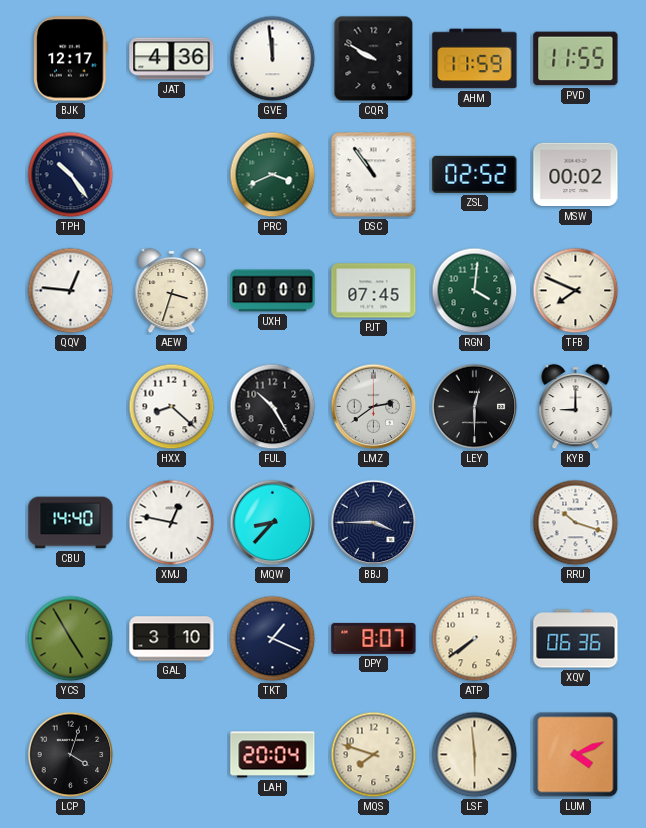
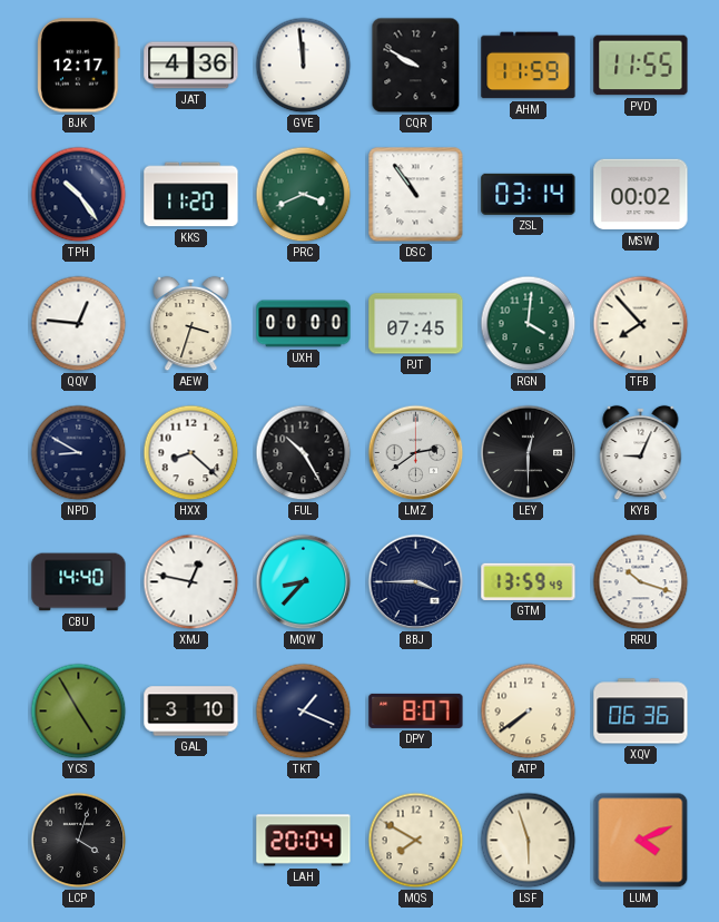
KKS: none -> 11:20
ZSL: 02:52 -> 03:14
TFB: 7:49 -> 7:53
NPD: none -> 8:50
KYB: 9:00 -> 9:04
GTM: none -> 13:59
MQS: 7:48 -> 7:50
LSF: 5:59 -> 5:57
